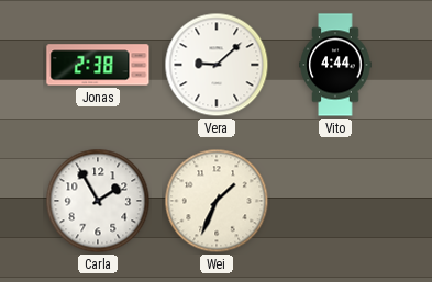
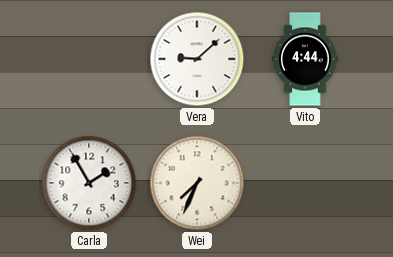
Jonas: 2:38 -> none
Wei: 1:34 -> 7:34
